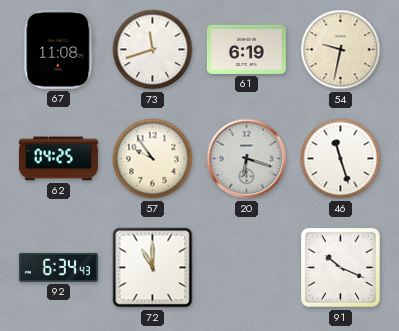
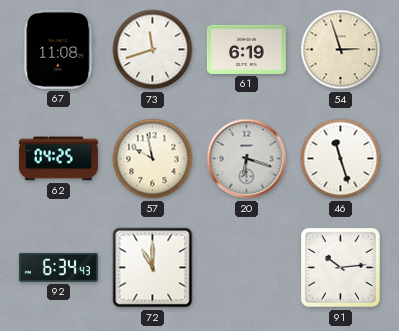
54: 9:32 -> 2:57
57: 9:54 -> 9:58
91: 10:19 -> 10:14
